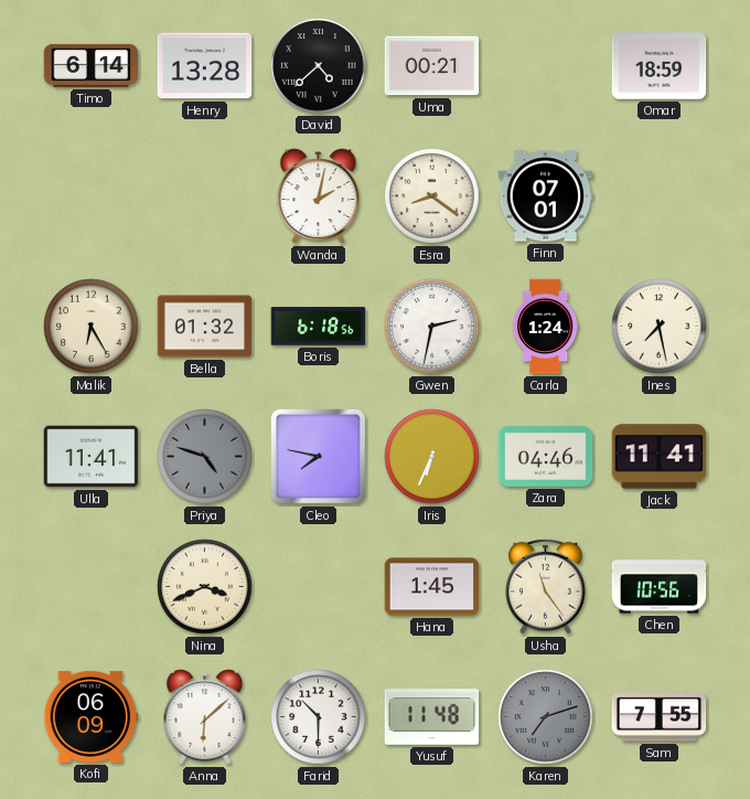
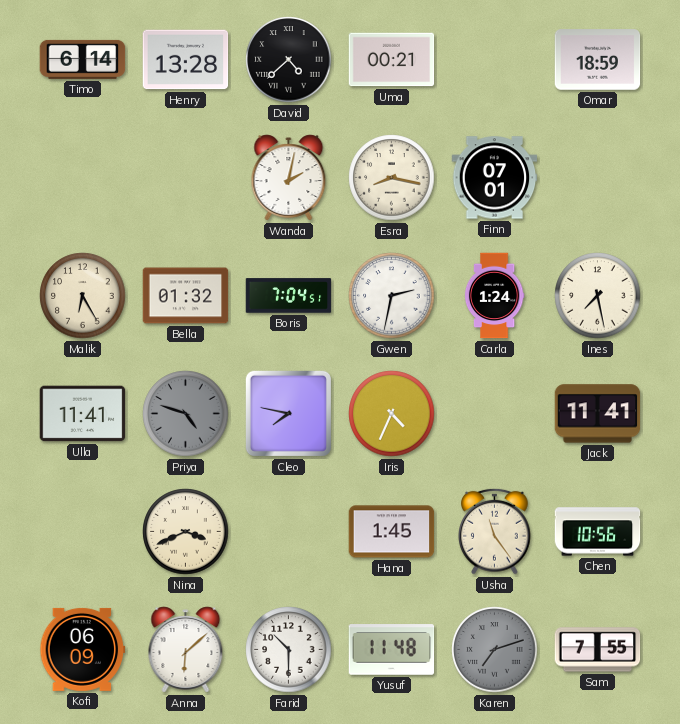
Esra: 8:21 -> 8:17
Boris: 6:18 -> 7:04
Iris: 6:34 -> 4:34
Zara: 04:46 -> none
